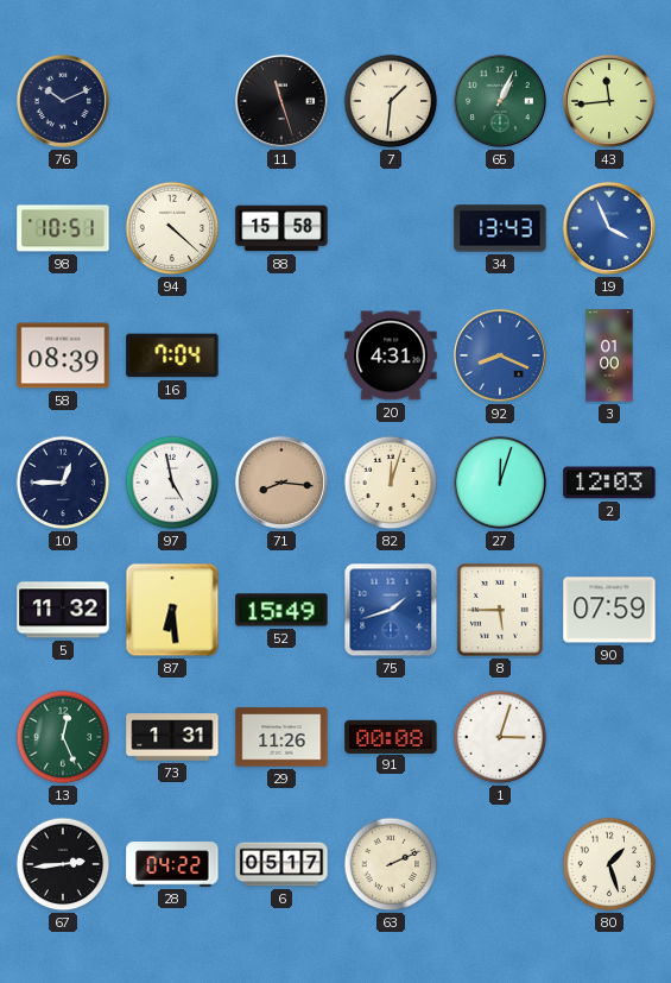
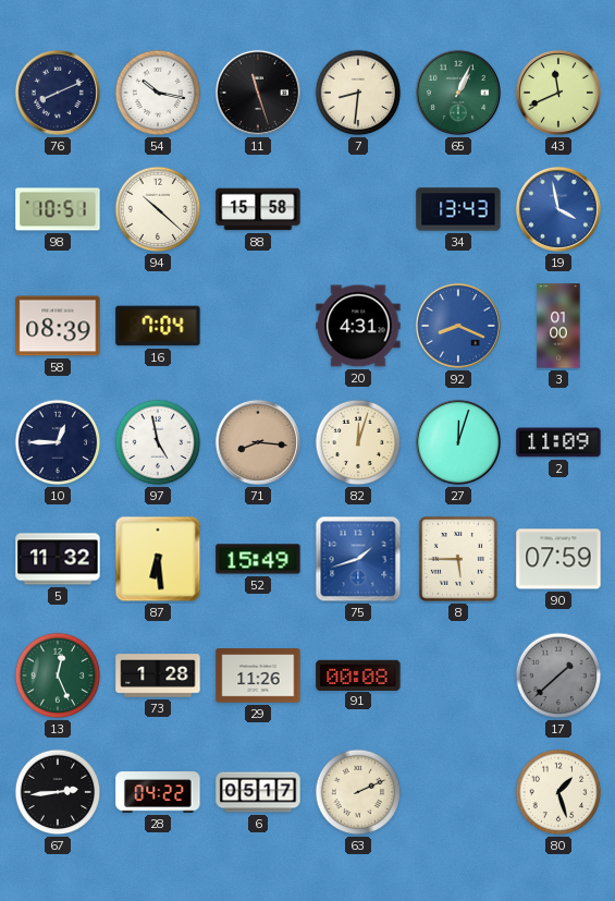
76: 10:11 -> 8:11
54: none -> 10:17
7: 1:31 -> 8:31
43: 11:44 -> 11:41
94: 4:22 -> 10:22
19: 3:56 -> 3:58
2: 12:03 -> 11:09
73: 1:31 -> 1:28
1: 3:03 -> none
17: none -> 1:38
